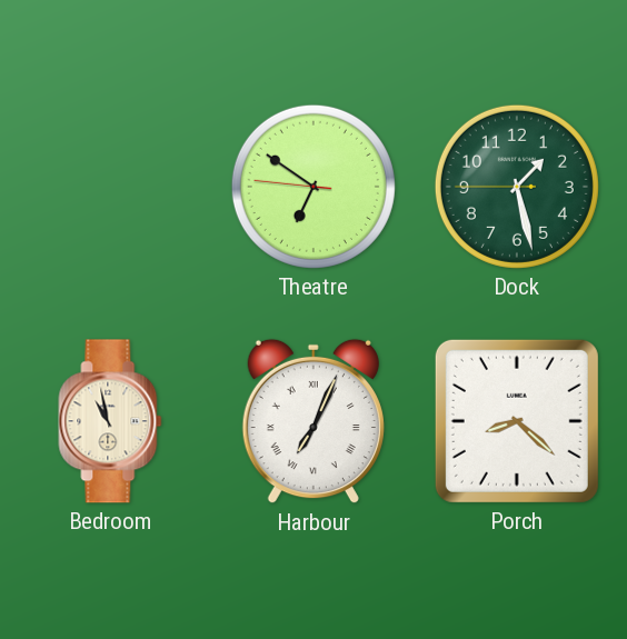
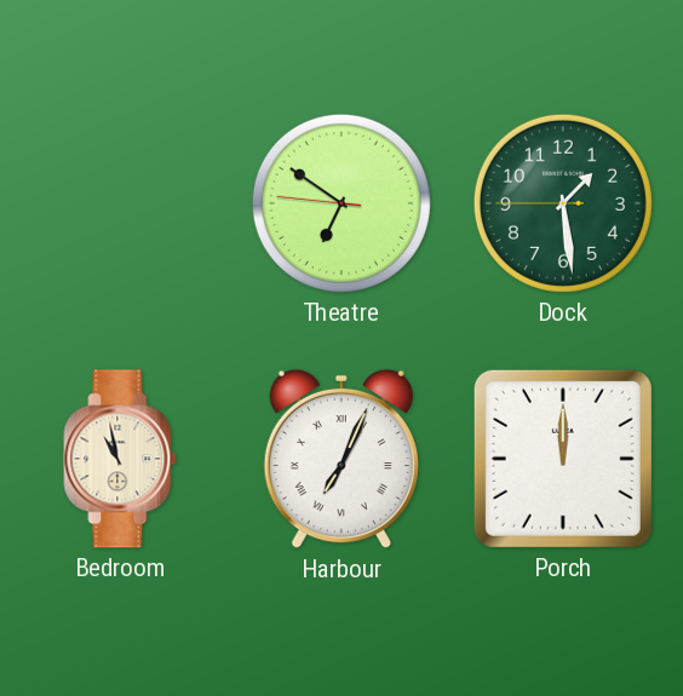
Dock: 1:27 -> 1:28
Porch: 8:22 -> 12:00
